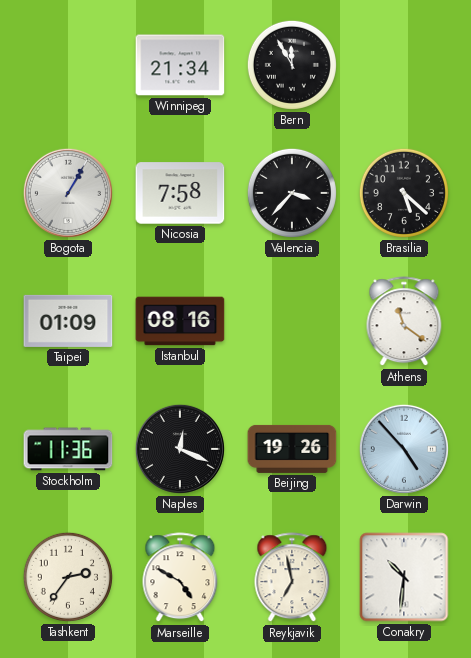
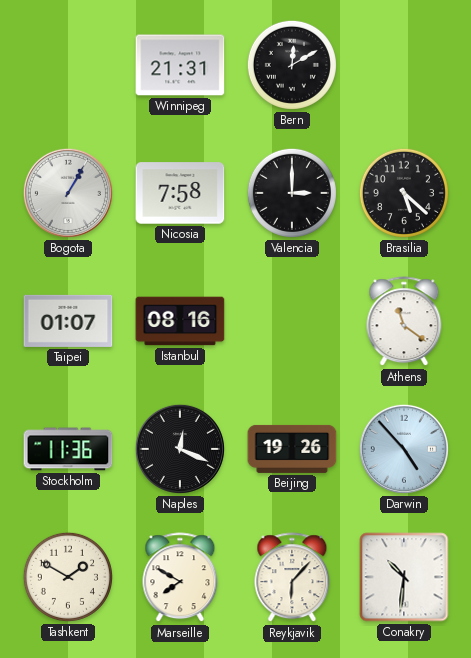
Winnipeg: 21:34 -> 21:31
Bern: 11:55 -> 12:10
Valencia: 3:37 -> 3:00
Taipei: 01:09 -> 01:07
Tashkent: 2:36 -> 1:50
Marseille: 4:50 -> 7:50
Reykjavik: 6:58 -> 6:07
